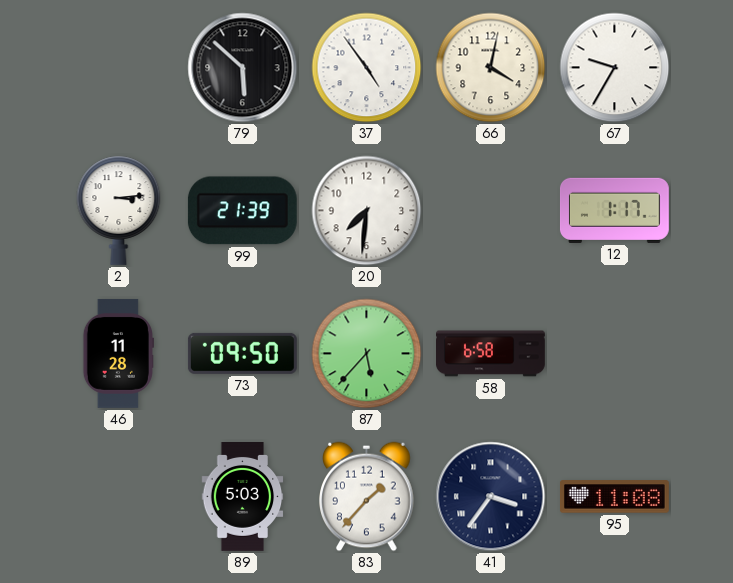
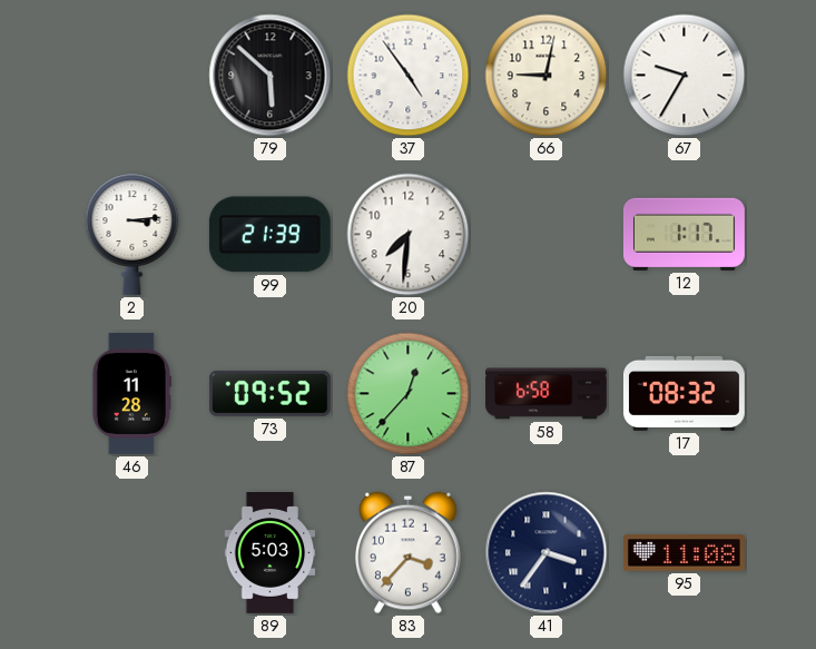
66: 4:02 -> 9:02
73: 09:50 -> 09:52
87: 5:37 -> 12:37
17: none -> 08:32
83: 1:37 -> 3:37
